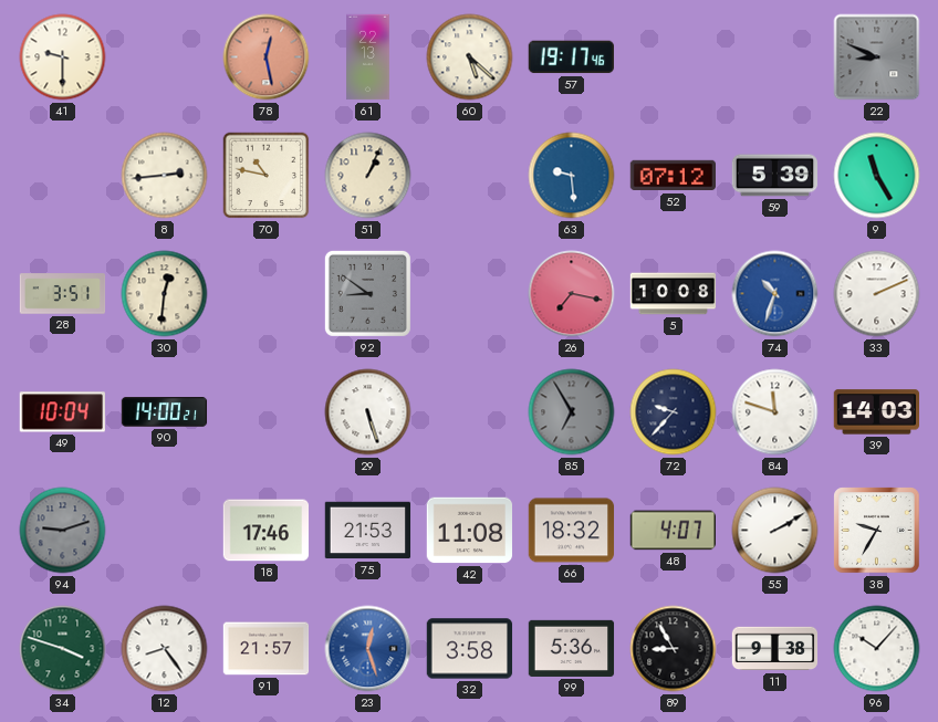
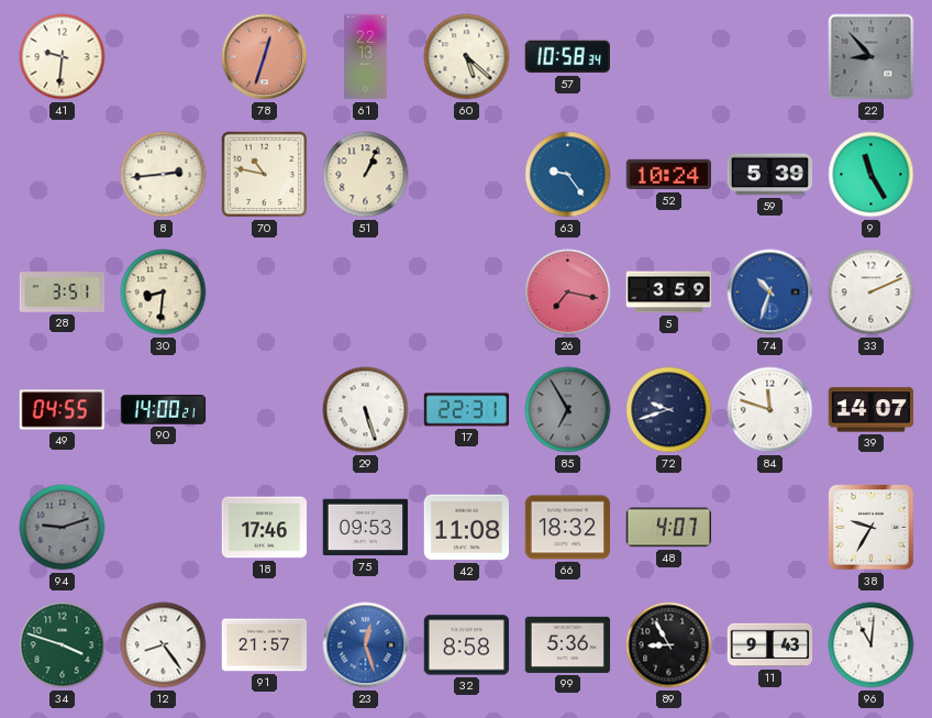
41: 9:30 -> 9:31
78: 12:28 -> 12:33
57: 19:17 -> 10:58
22: 8:49 -> 8:53
63: 9:29 -> 9:24
52: 07:12 -> 10:24
30: 12:31 -> 8:31
92: 8:51 -> none
5: 10:08 -> 3:59
49: 10:04 -> 04:55
17: none -> 22:31
72: 9:37 -> 9:42
39: 14:03 -> 14:07
75: 21:53 -> 09:53
55: 2:10 -> none
32: 3:58 -> 8:58
11: 9:38 -> 9:43
96: 10:07 -> 11:01
